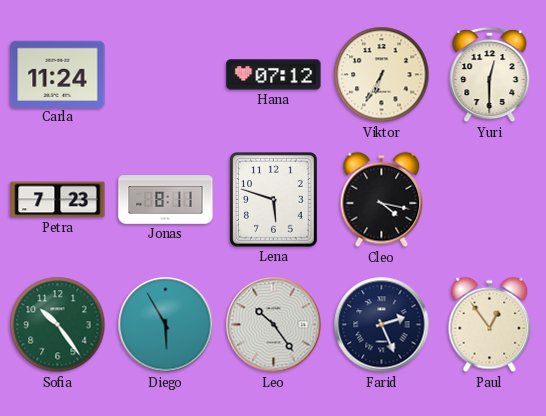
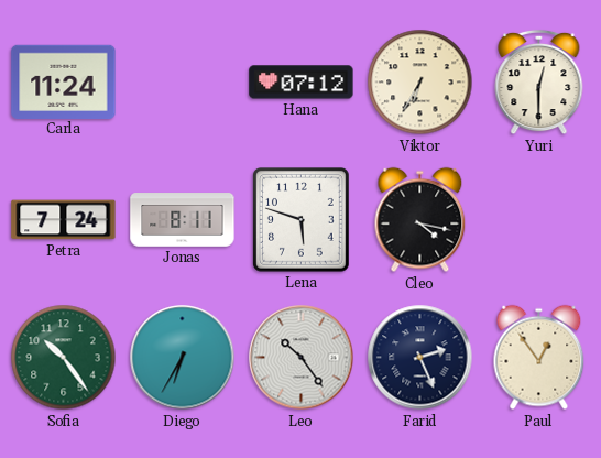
Petra: 7:23 -> 7:24
Diego: 5:55 -> 6:35
